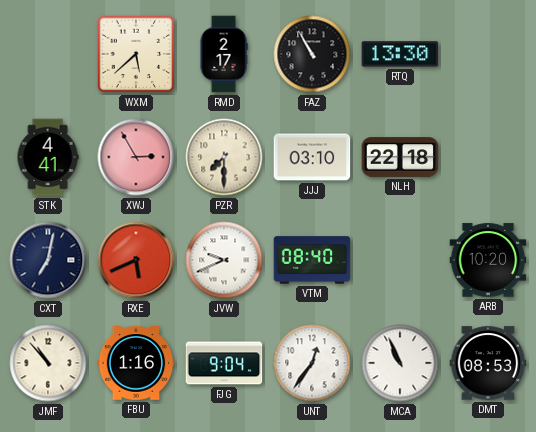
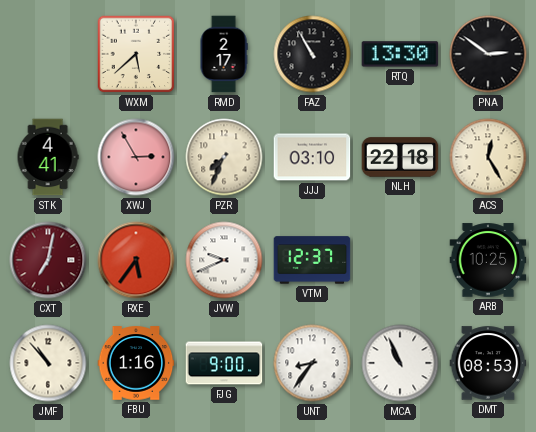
PNA: none -> 2:51
PZR: 7:30 -> 7:34
ACS: none -> 12:25
CXT dial: navy -> burgundy
RXE: 5:41 -> 5:36
VTM: 08:40 -> 12:37
ARB: 10:20 -> 10:25
FJG: 9:04 -> 9:00
UNT: 12:36 -> 8:36
